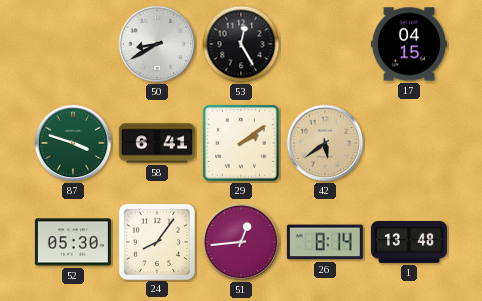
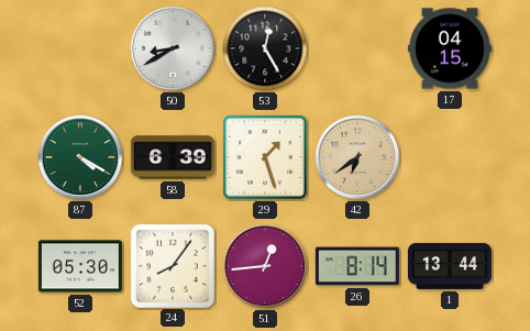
87: 3:48 -> 4:20
58: 6:41 -> 6:39
29: 2:09 -> 1:27
42: 5:39 -> 6:39
1: 13:48 -> 13:44
